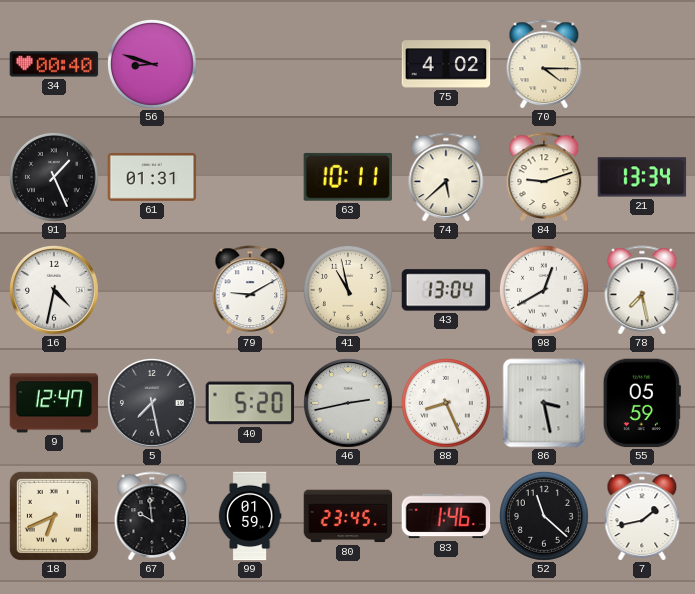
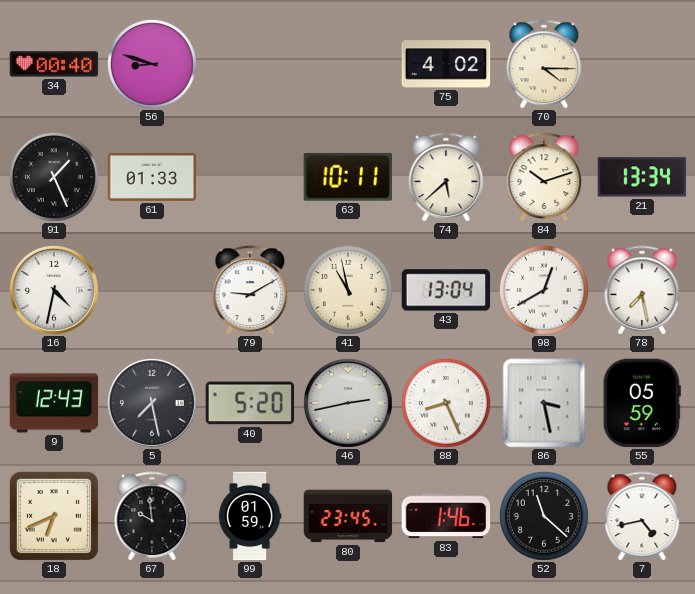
61: 01:31 -> 01:33
84: 9:12 -> 10:12
9: 12:47 -> 12:43
7: 1:43 -> 4:43
